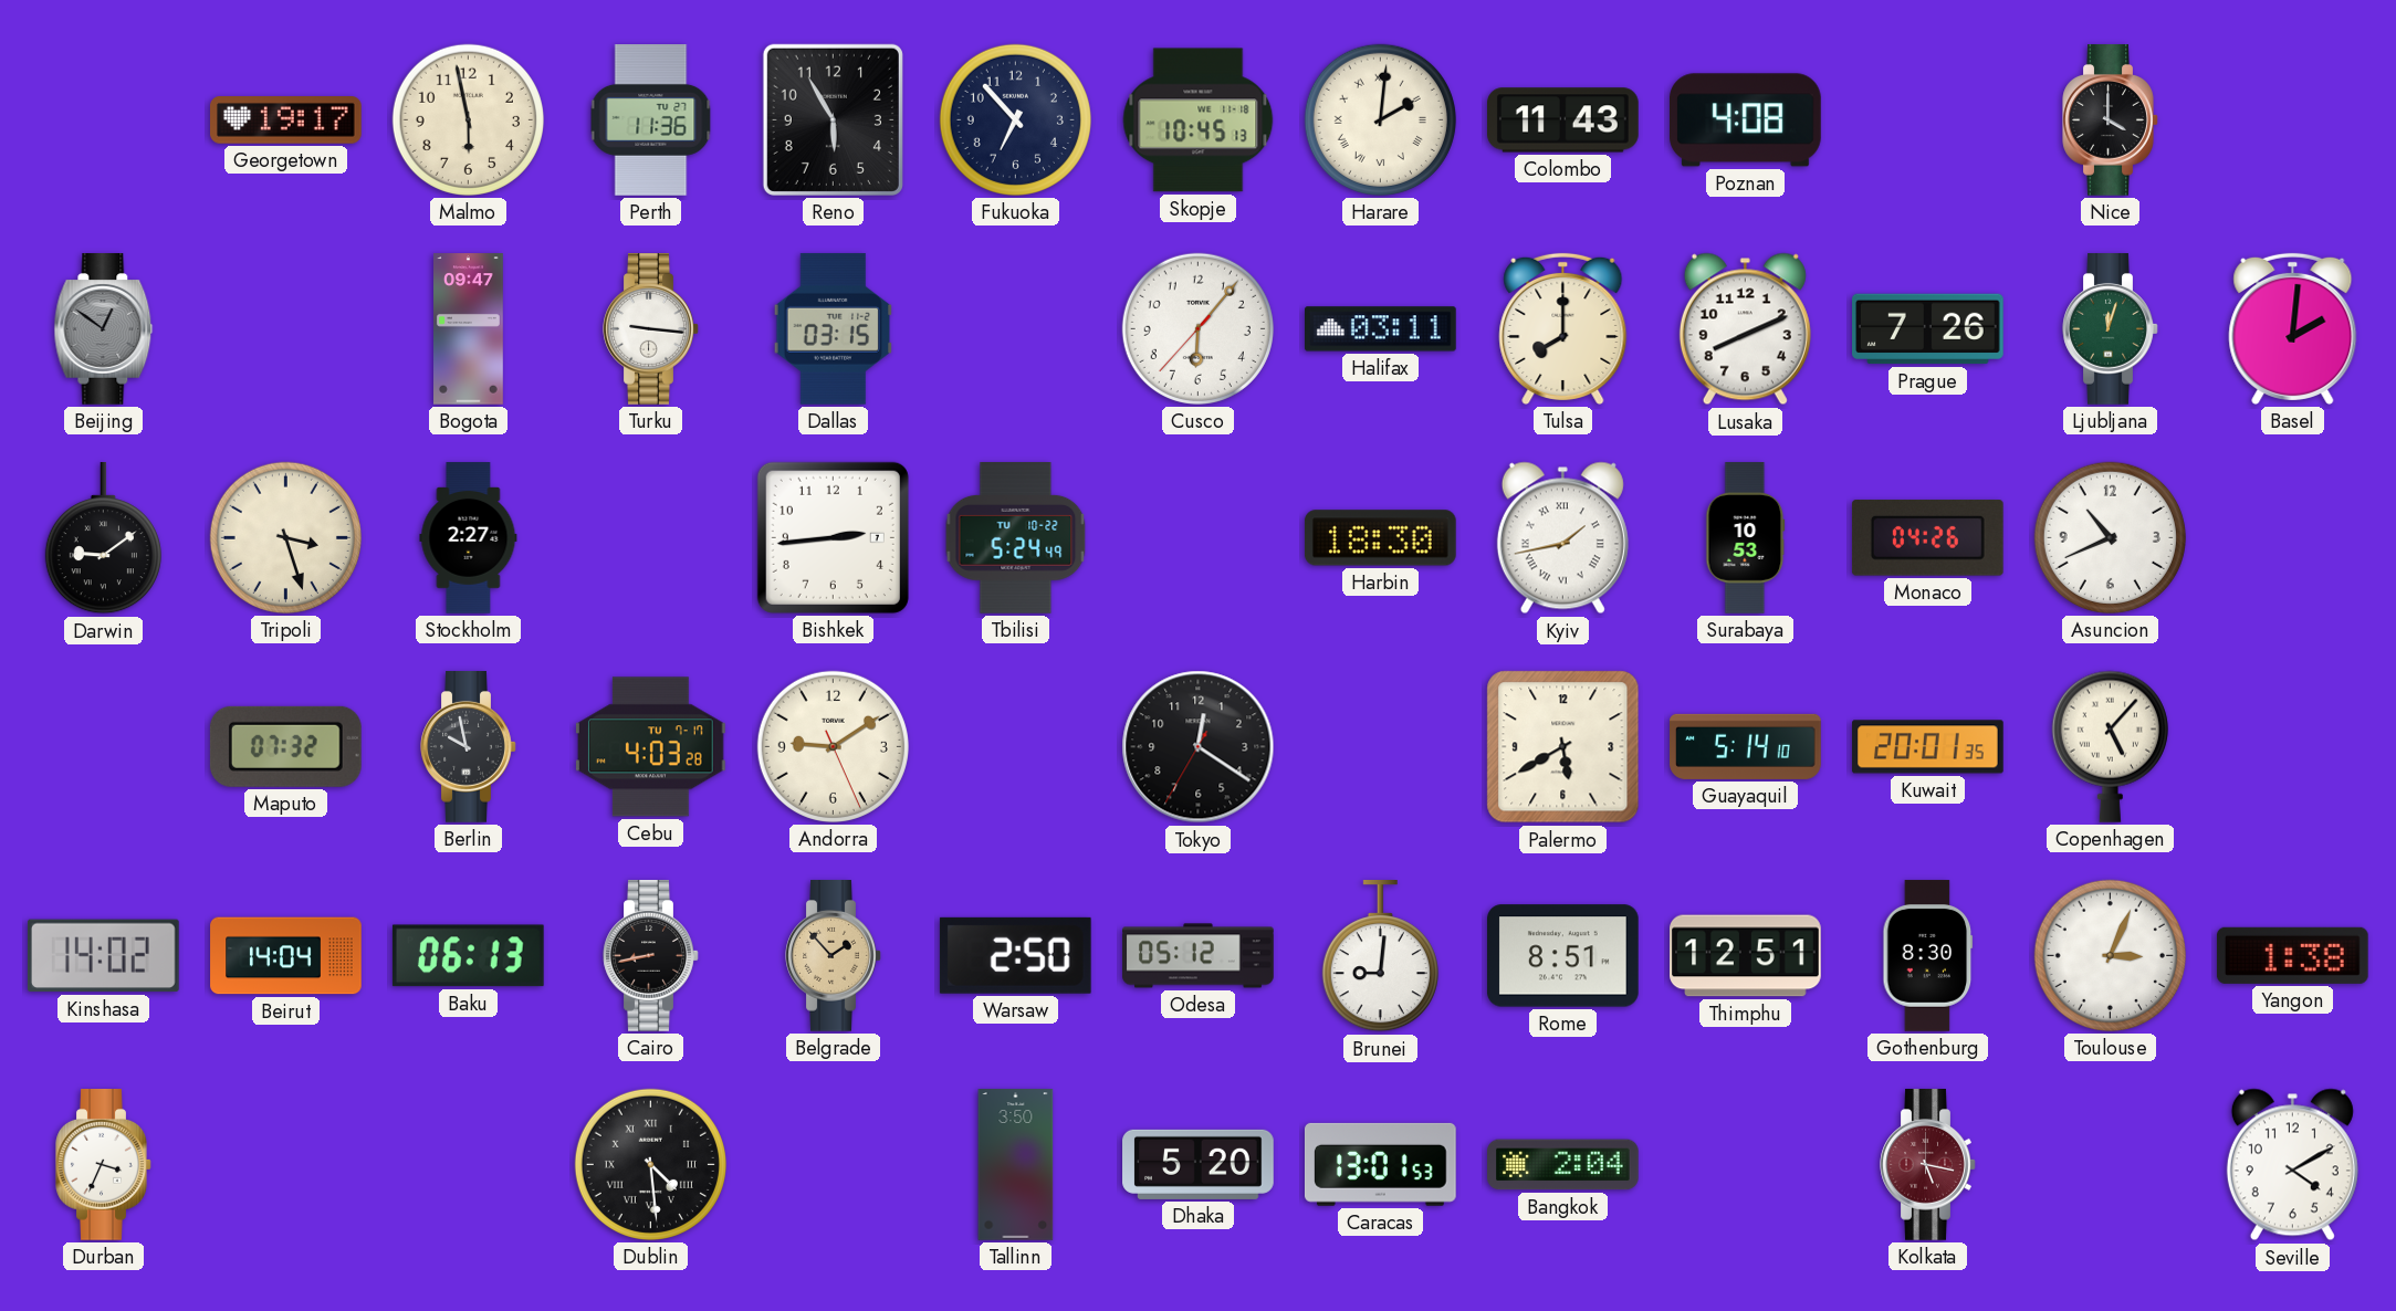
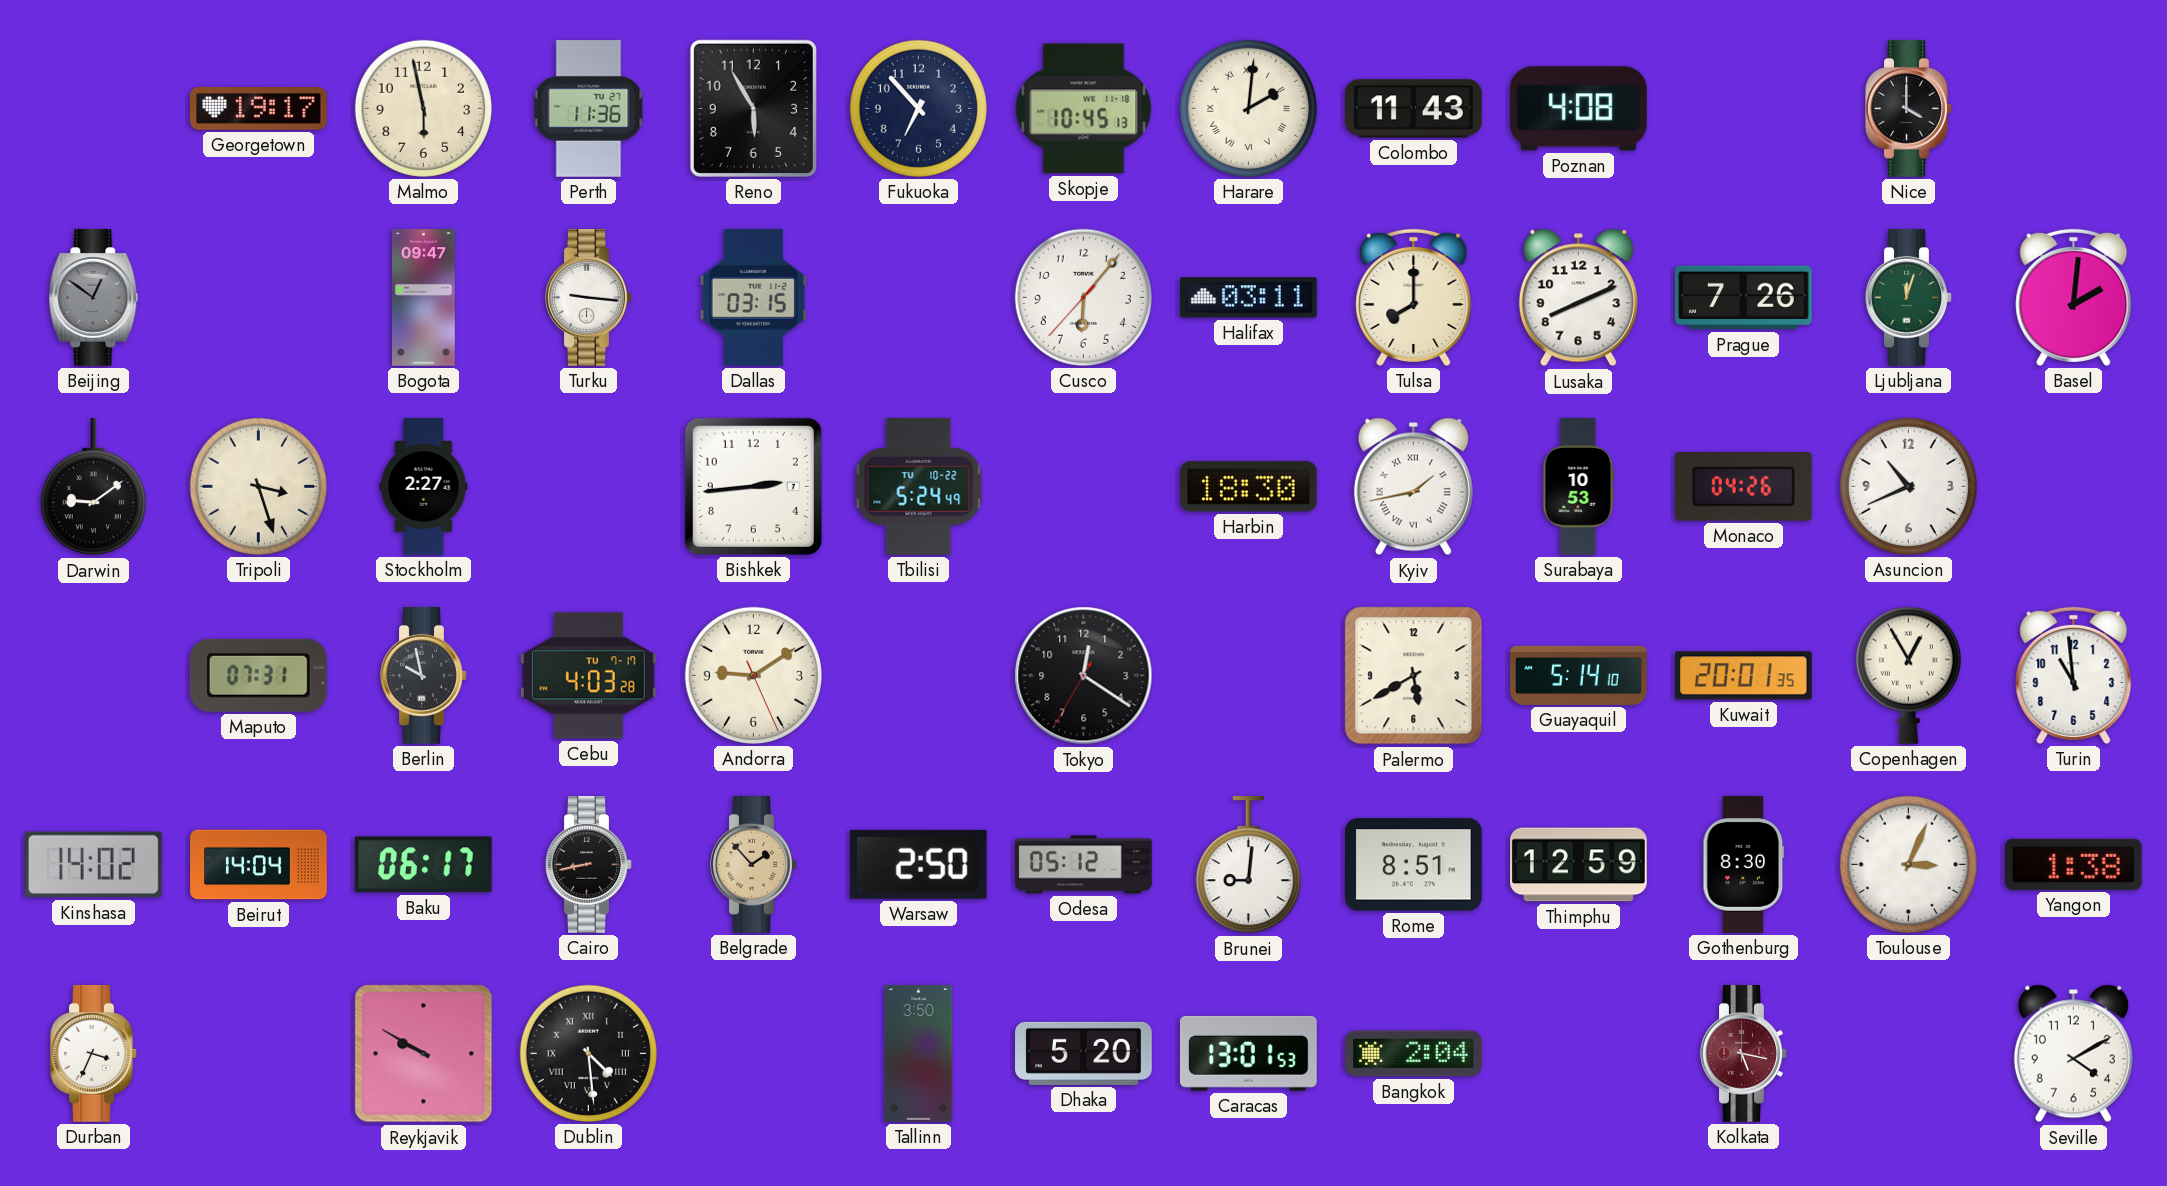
Maputo: 07:32 -> 07:31
Copenhagen: 5:07 -> 12:55
Turin: none -> 10:59
Baku: 06:13 -> 06:17
Thimphu: 12:51 -> 12:59
Reykjavik: none -> 9:50
